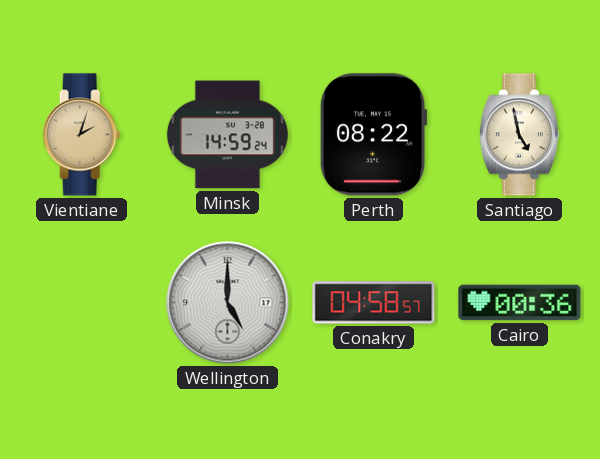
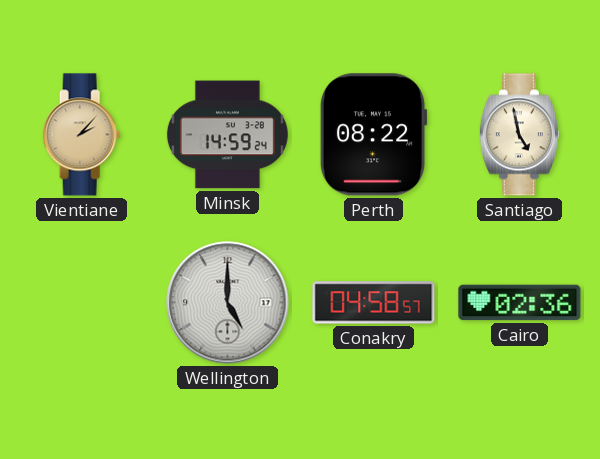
Vientiane: 2:03 -> 2:07
Cairo: 00:36 -> 02:36
